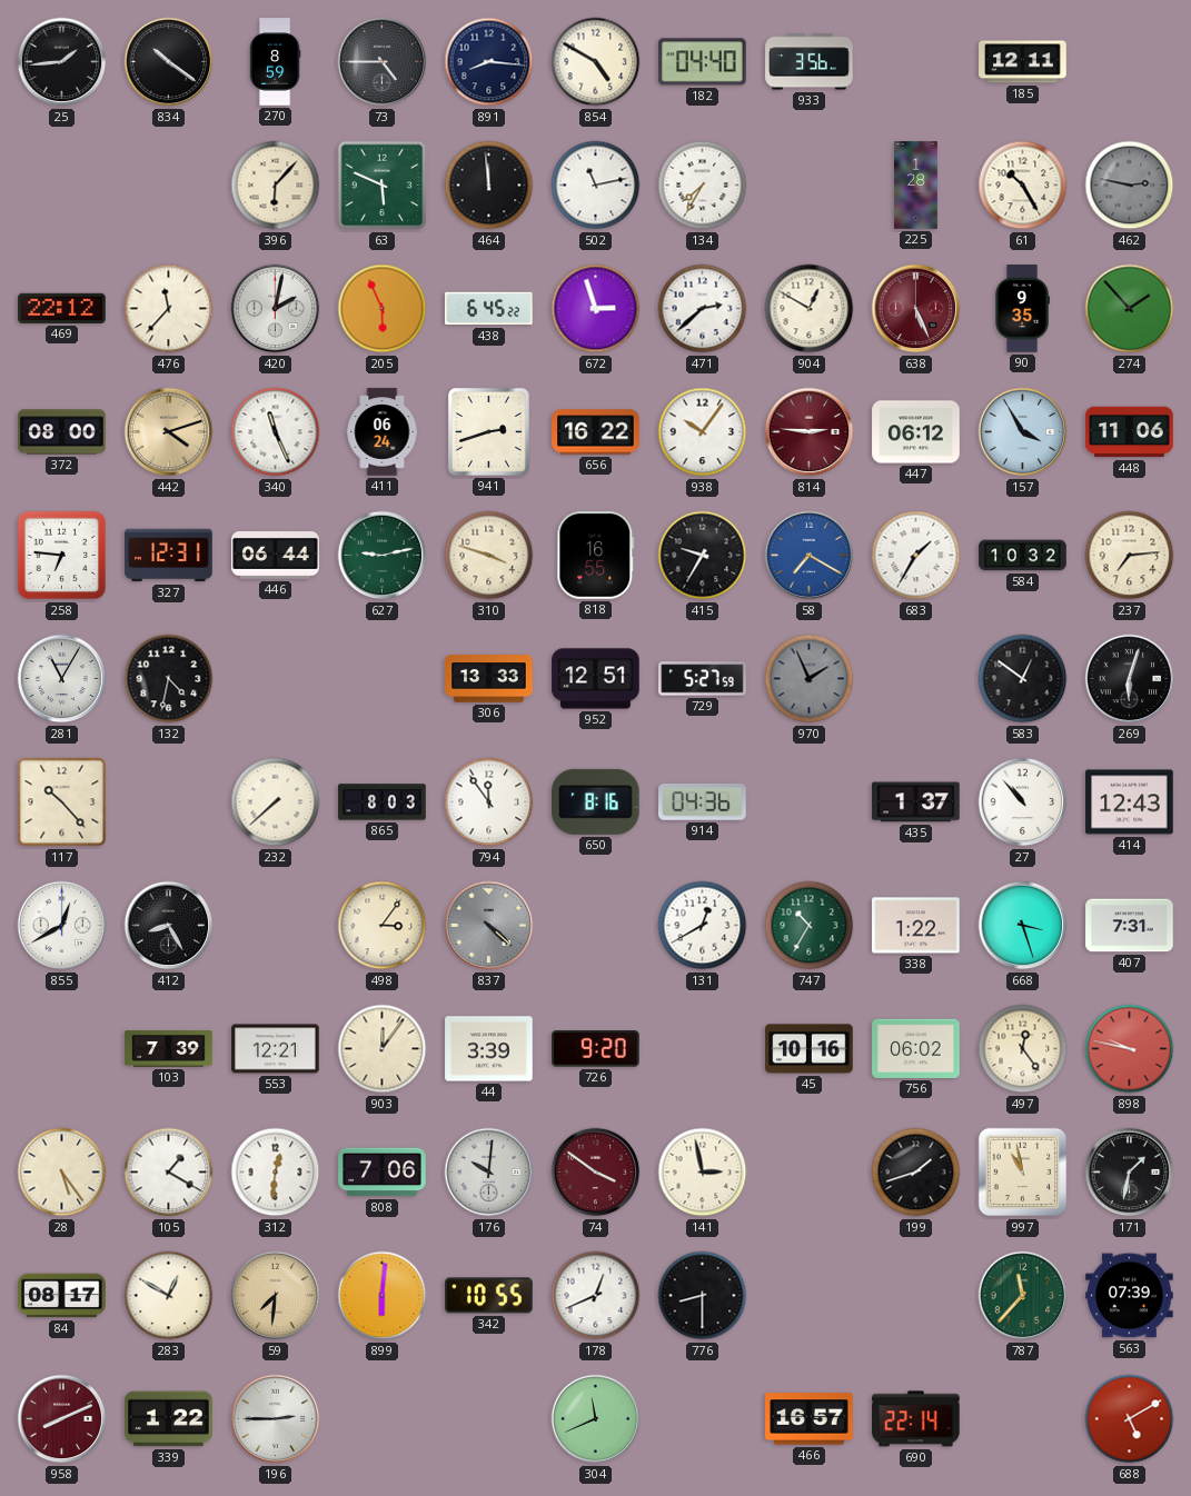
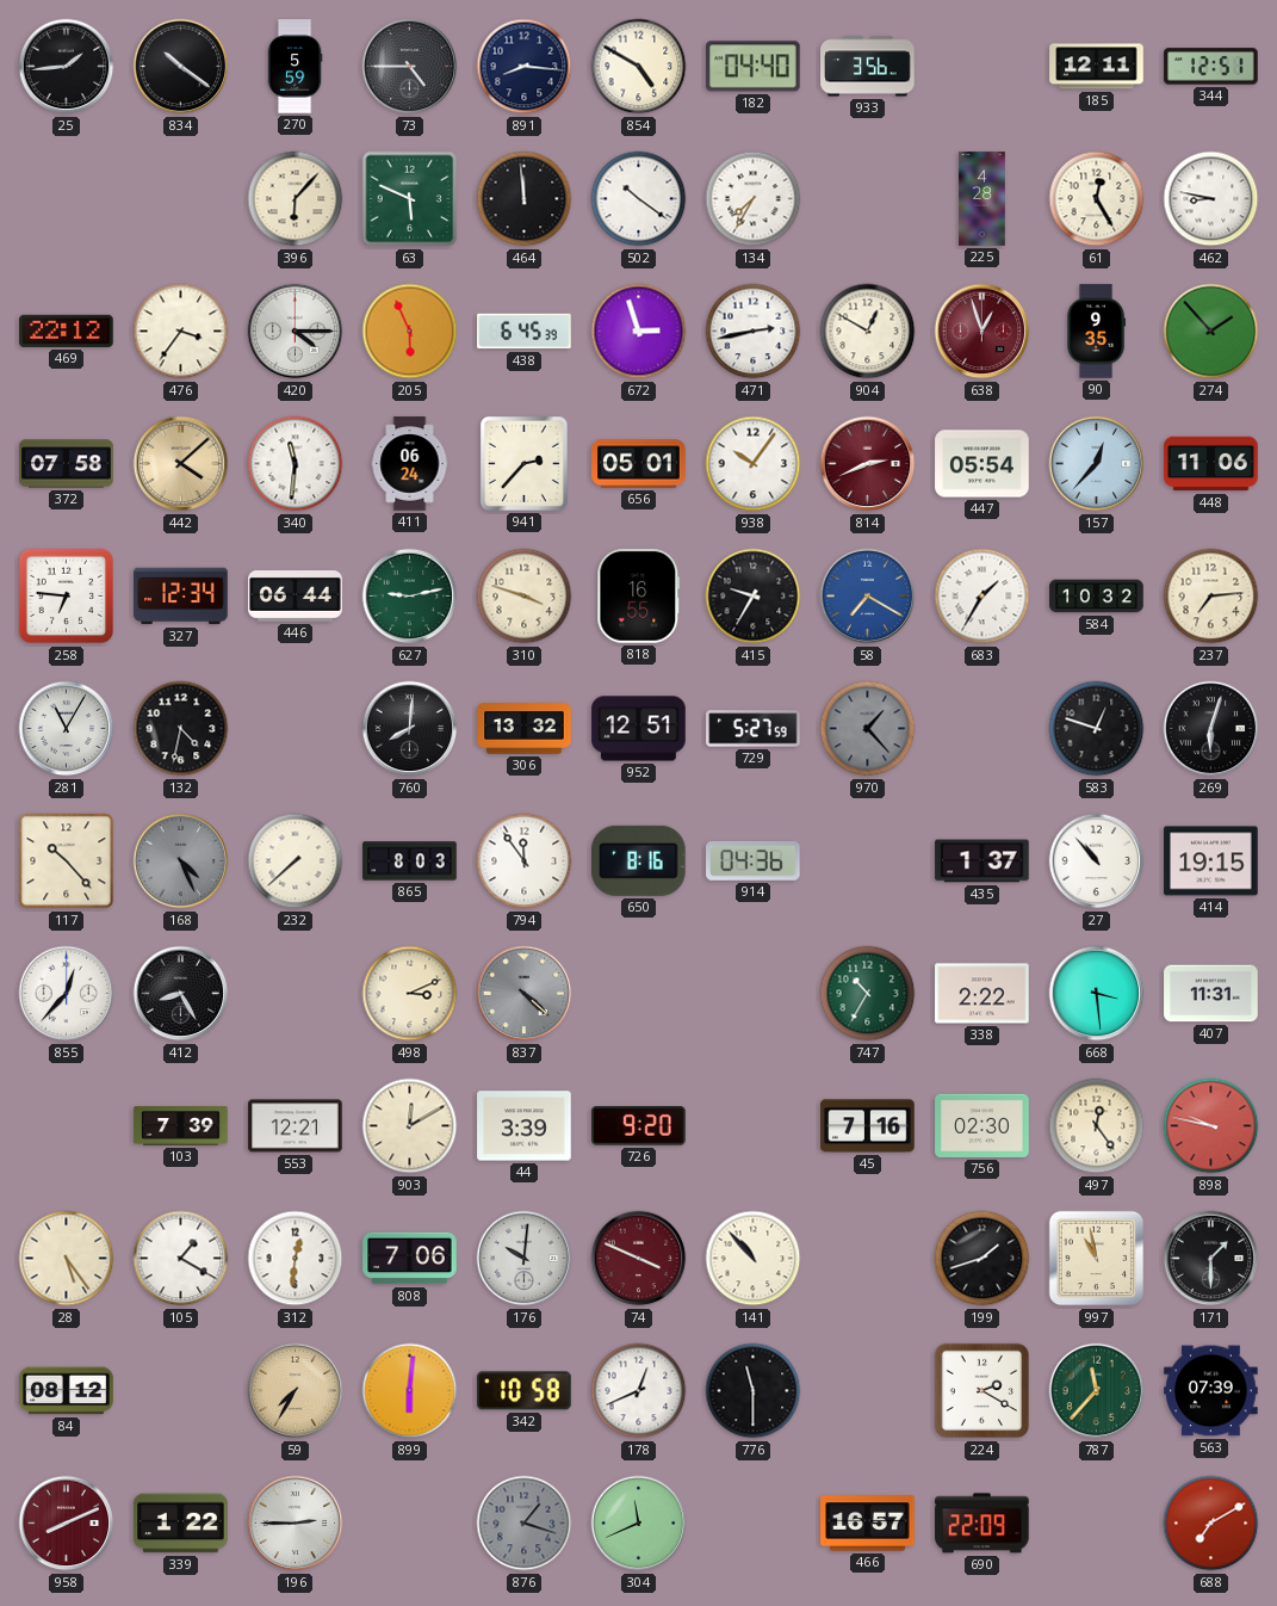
270: 8:59 -> 5:59
344: none -> 12:51
502: 11:13 -> 10:21
225: 1:28 -> 4:28
61: 10:25 -> 12:25
462: 2:47 -> 8:47
462 dial: grey -> white
476: 11:37 -> 3:36
420: 2:02 -> 4:15
438: 6:45:22 -> 6:45:39
471: 2:38 -> 2:43
638: 5:26 -> 12:57
372: 08:00 -> 07:58
442: 4:12 -> 4:08
340: 11:26 -> 11:31
941: 2:42 -> 2:37
656: 16:22 -> 05:01
814: 2:46 -> 2:41
447: 06:12 -> 05:54
157: 3:55 -> 12:37
327: 12:31 -> 12:34
760: none -> 8:01
306: 13:33 -> 13:32
970: 1:56 -> 1:23
583: 12:51 -> 12:48
168: none -> 4:26
414: 12:43 -> 19:15
855: 12:40 -> 12:37
498: 3:06 -> 3:11
131: 12:40 -> none
338: 1:22 -> 2:22
668: 3:27 -> 3:29
407: 7:31 -> 11:31
903: 12:06 -> 12:10
45: 10:16 -> 7:16
756: 06:02 -> 02:30
74: 3:51 -> 3:49
141: 2:58 -> 10:53
171: 1:32 -> 1:30
84: 08:17 -> 08:12
283: 12:50 -> none
59: 7:31 -> 7:35
342: 10:55 -> 10:58
776: 8:30 -> 11:30
224: none -> 2:20
876: none -> 1:18
690: 22:14 -> 22:09
688: 5:10 -> 7:10
